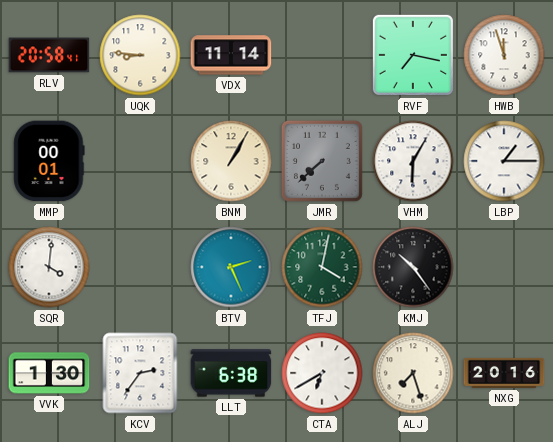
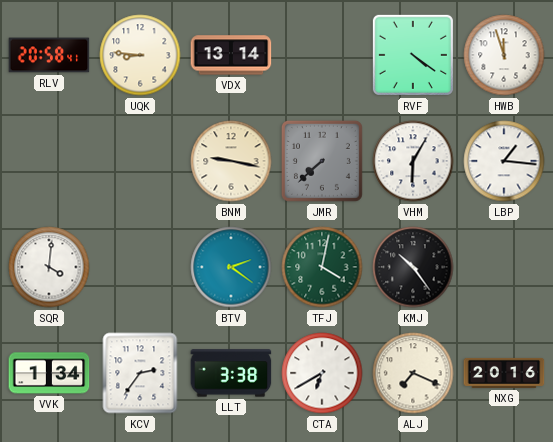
VDX: 11:14 -> 13:14
RVF: 7:17 -> 4:21
MMP: 00:01 -> none
BNM: 1:05 -> 9:17
LBP: 1:15 -> 1:16
BTV: 2:26 -> 2:21
VVK: 1:30 -> 1:34
LLT: 6:38 -> 3:38
ALJ: 7:27 -> 7:19
